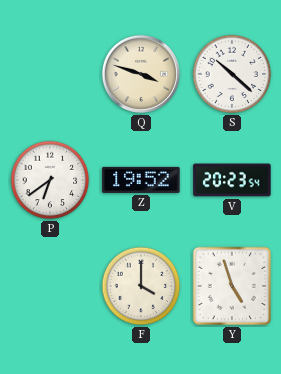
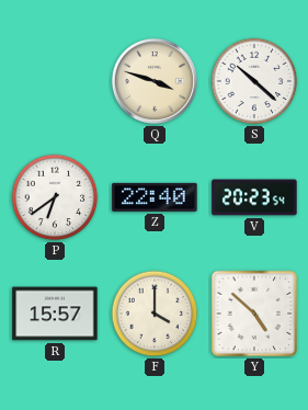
Z: 19:52 -> 22:40
R: none -> 15:57
Y: 4:57 -> 4:52
